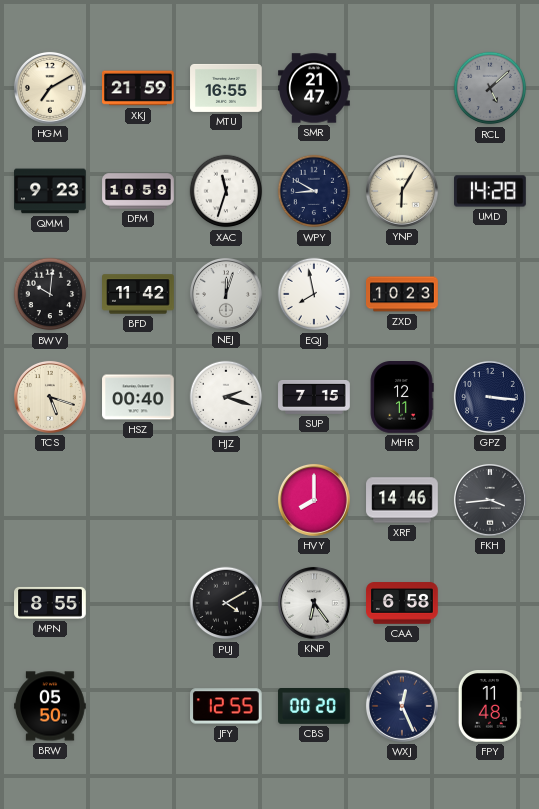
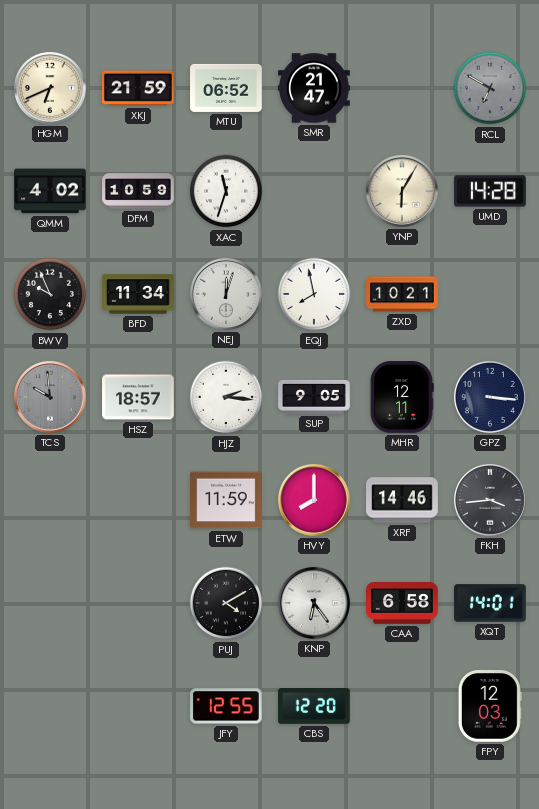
HGM: 7:10 -> 6:41
MTU: 16:55 -> 06:52
RCL: 5:08 -> 6:50
QMM: 9:23 -> 4:02
WPY: 8:50 -> none
BWV: 10:01 -> 9:56
BFD: 11:42 -> 11:34
ZXD: 10:23 -> 10:21
TCS: 5:18 -> 9:59
TCS dial: cream -> grey
HSZ: 00:40 -> 18:57
HJZ: 2:18 -> 2:16
SUP: 7:15 -> 9:05
ETW: none -> 11:59
MPN: 8:55 -> none
XQT: none -> 14:01
BRW: 05:50 -> none
CBS: 00:20 -> 12:20
WXJ: 12:26 -> none
FPY: 11:48 -> 12:03
